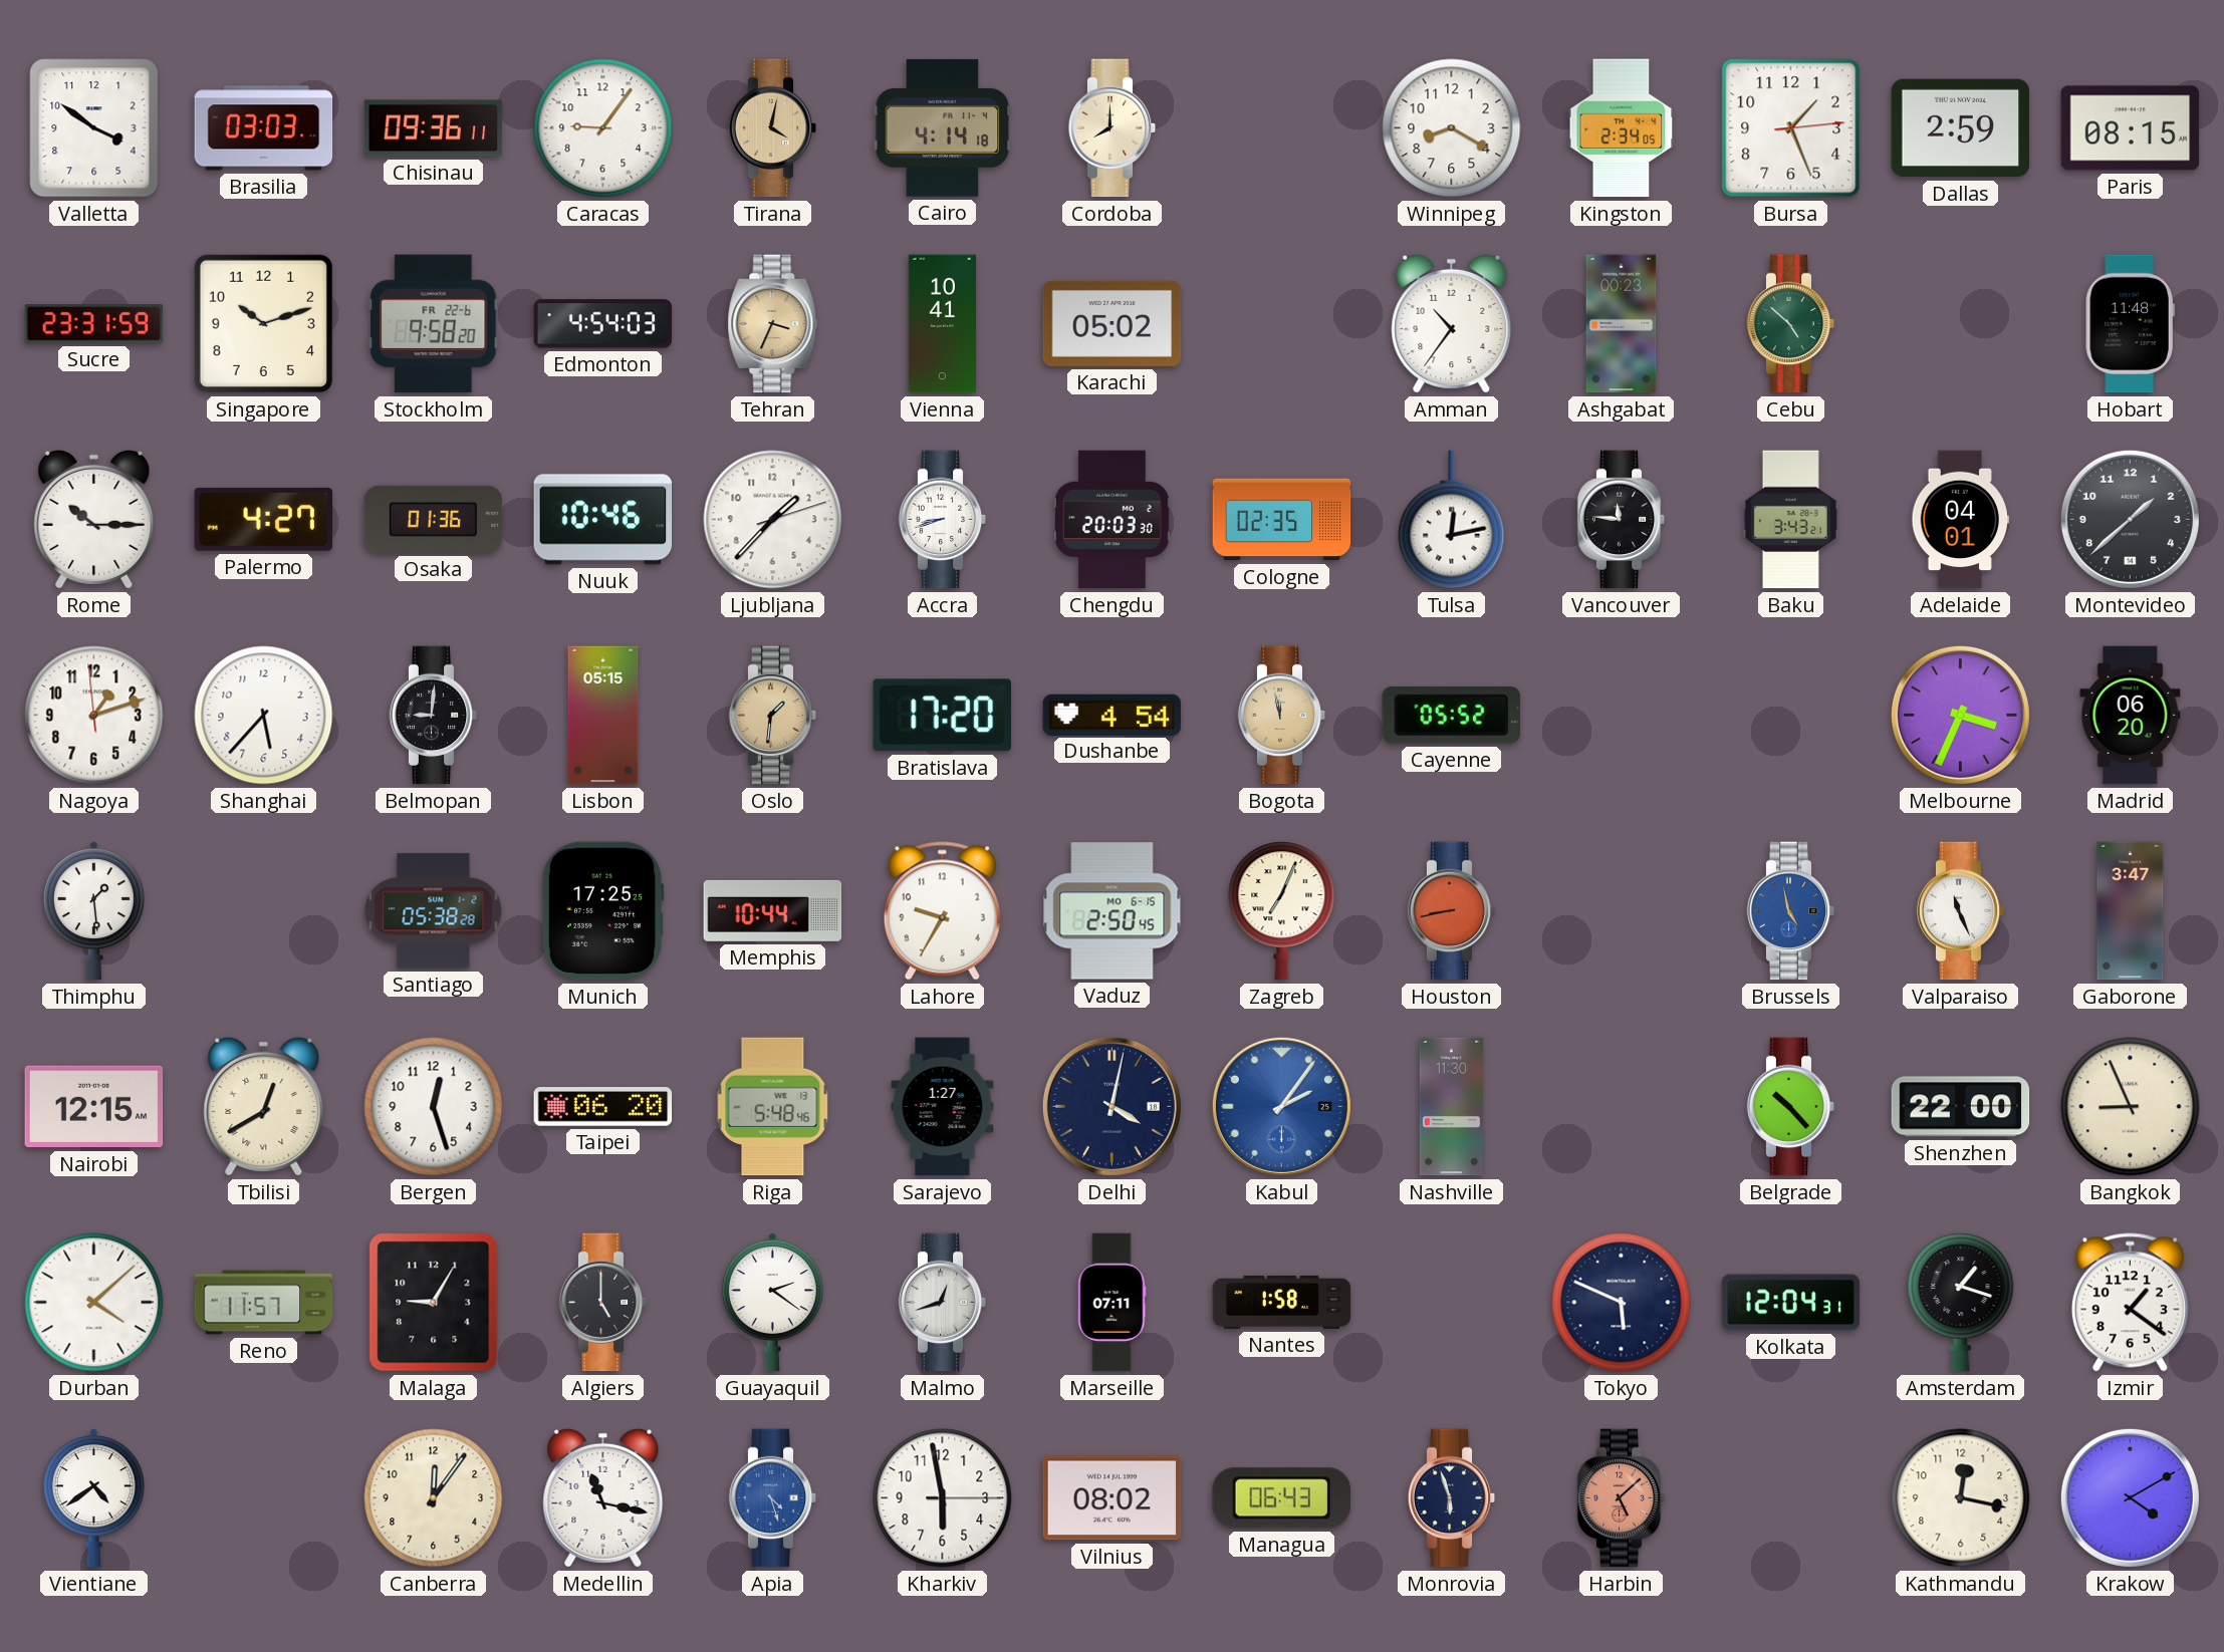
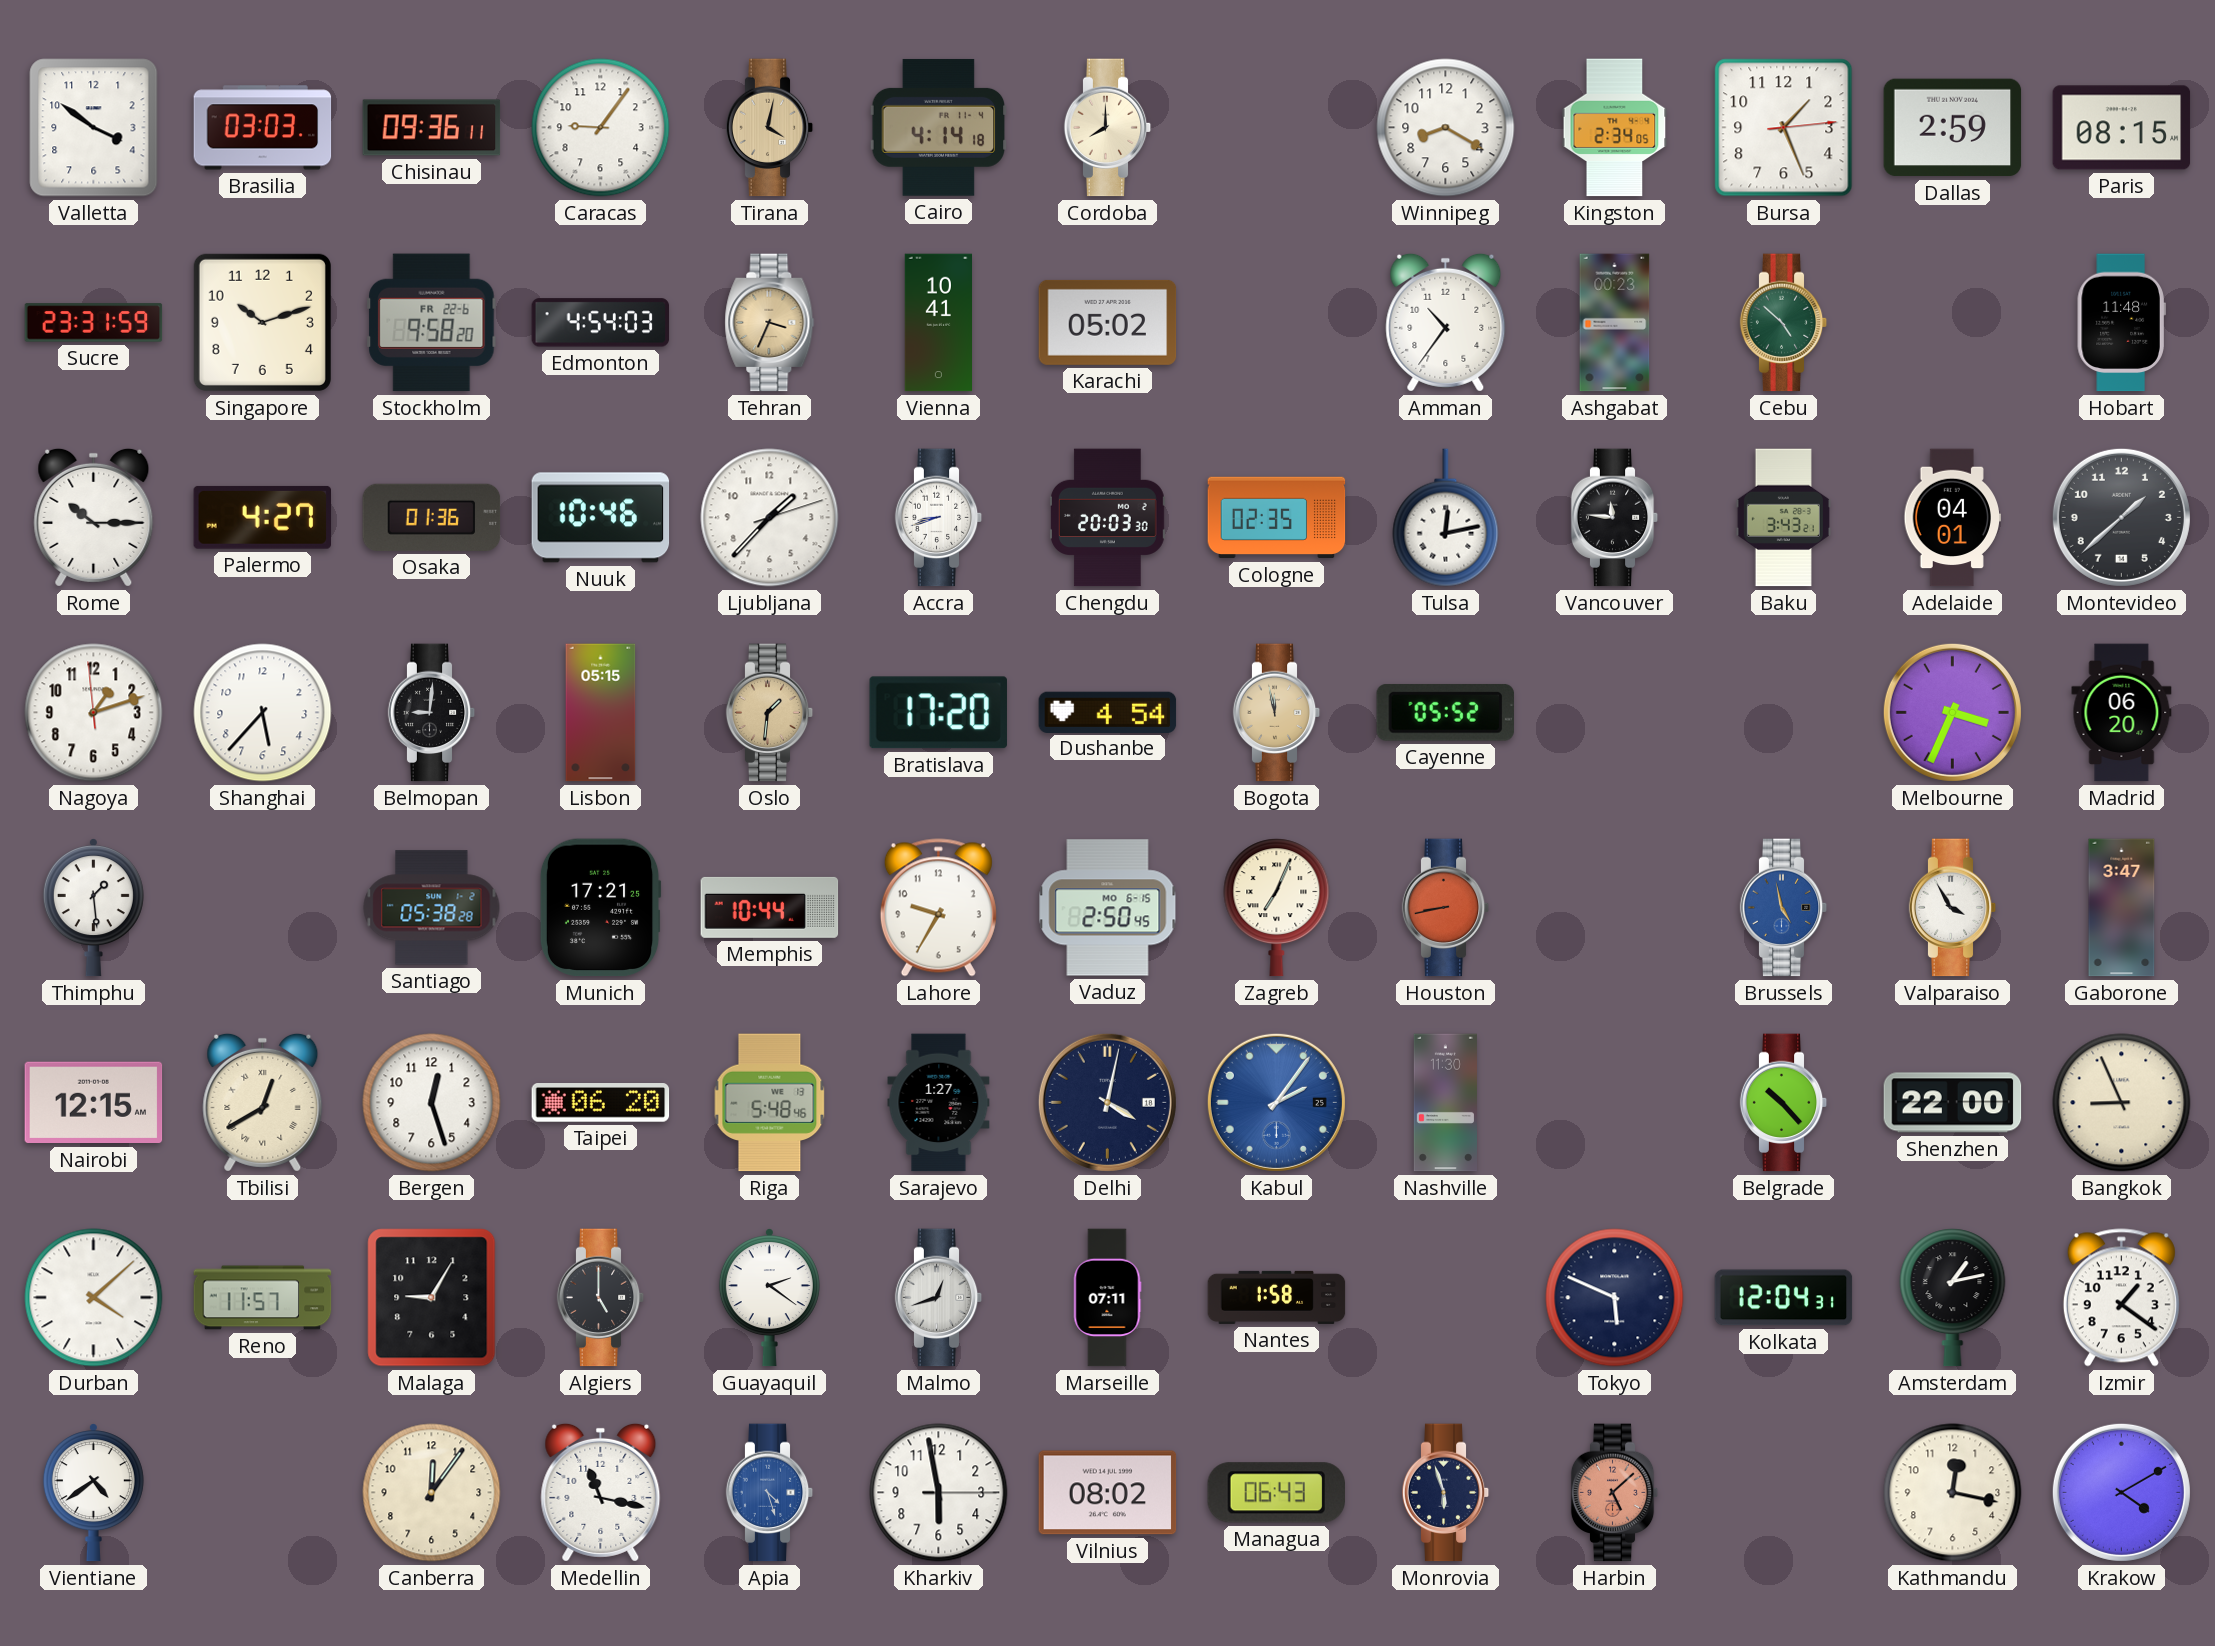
Munich: 17:25 -> 17:21
Valparaiso: 11:26 -> 3:55
Amsterdam: 1:18 -> 1:13
